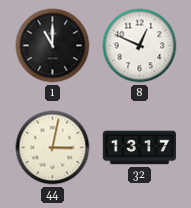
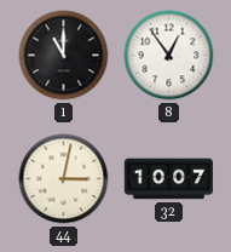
8: 12:49 -> 12:54
32: 13:17 -> 10:07
